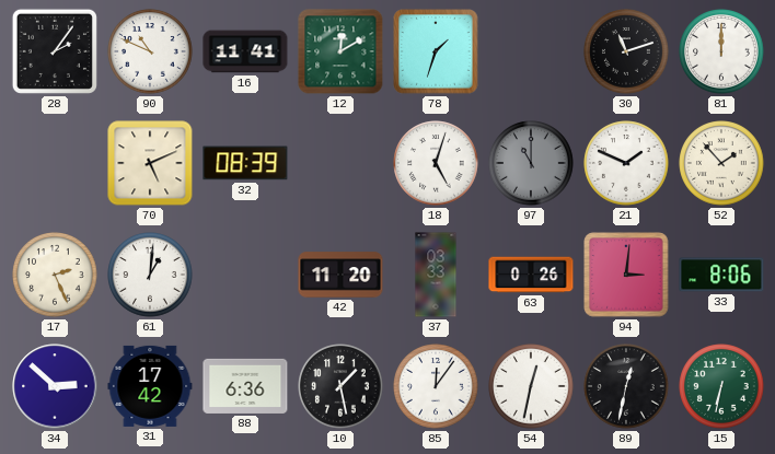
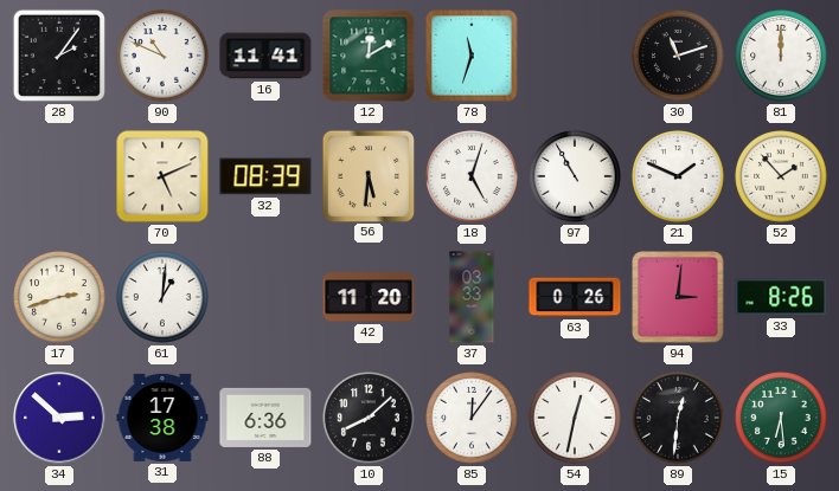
78: 1:33 -> 11:33
56: none -> 5:31
97: 11:00 -> 10:55
97 dial: grey -> white
17: 2:26 -> 2:42
33: 8:06 -> 8:26
31: 17:42 -> 17:38
10: 1:28 -> 8:08
89: 12:32 -> 12:31
15: 6:32 -> 6:29
